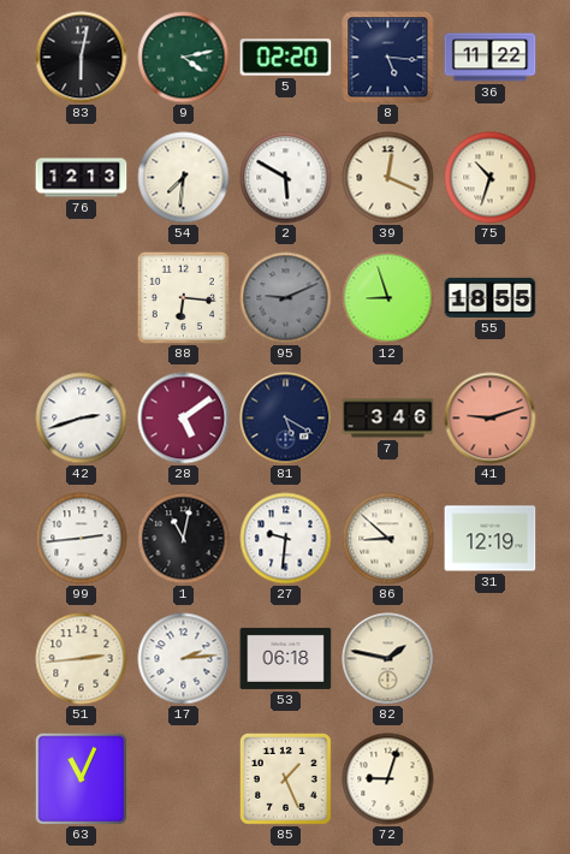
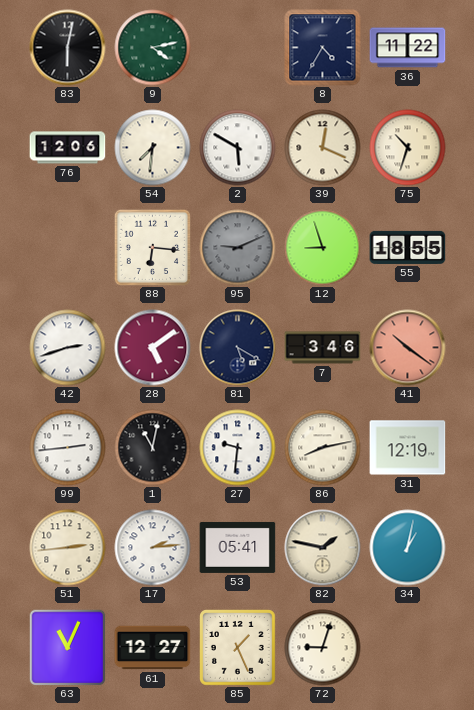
5: 02:20 -> none
8: 5:16 -> 4:35
76: 12:13 -> 12:06
41: 9:12 -> 10:21
86: 8:52 -> 8:13
53: 06:18 -> 05:41
34: none -> 1:02
61: none -> 12:27
